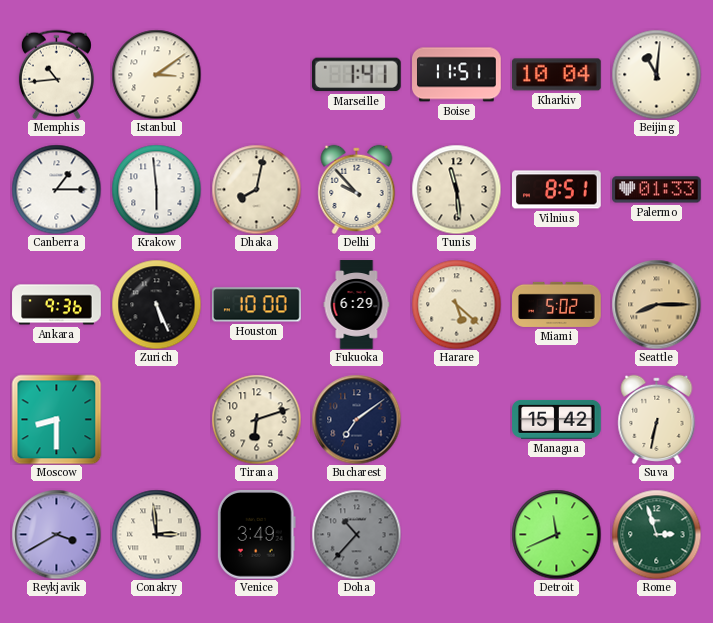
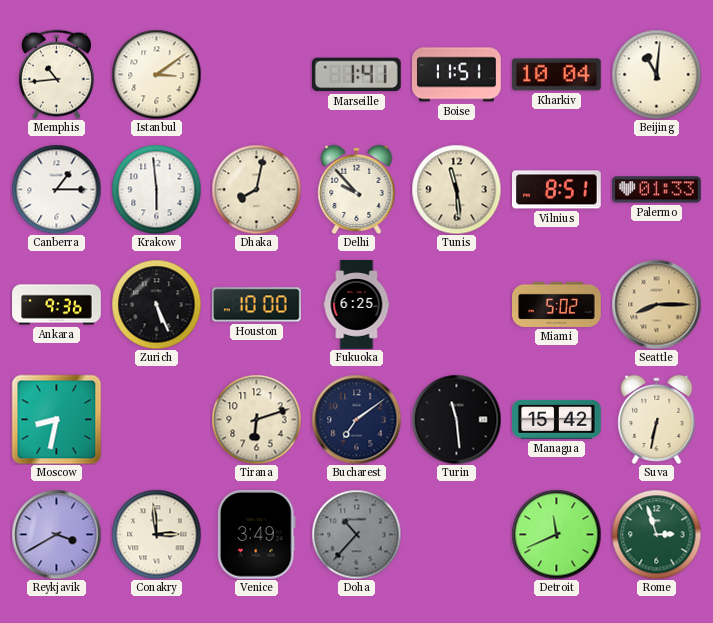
Fukuoka: 6:29 -> 6:25
Harare: 5:22 -> none
Moscow: 8:30 -> 8:32
Turin: none -> 11:29
